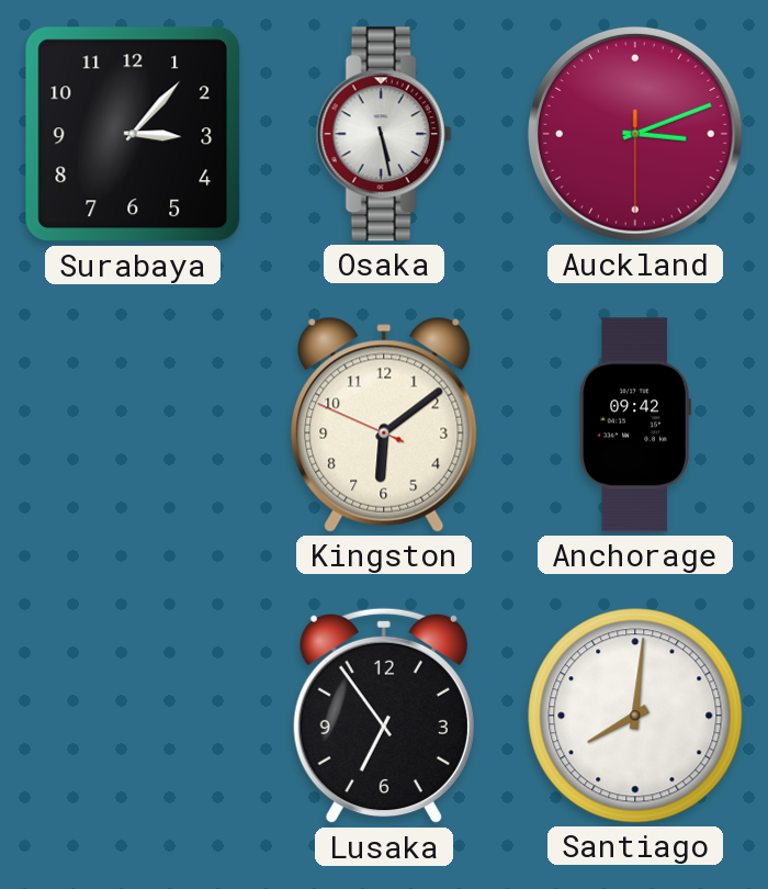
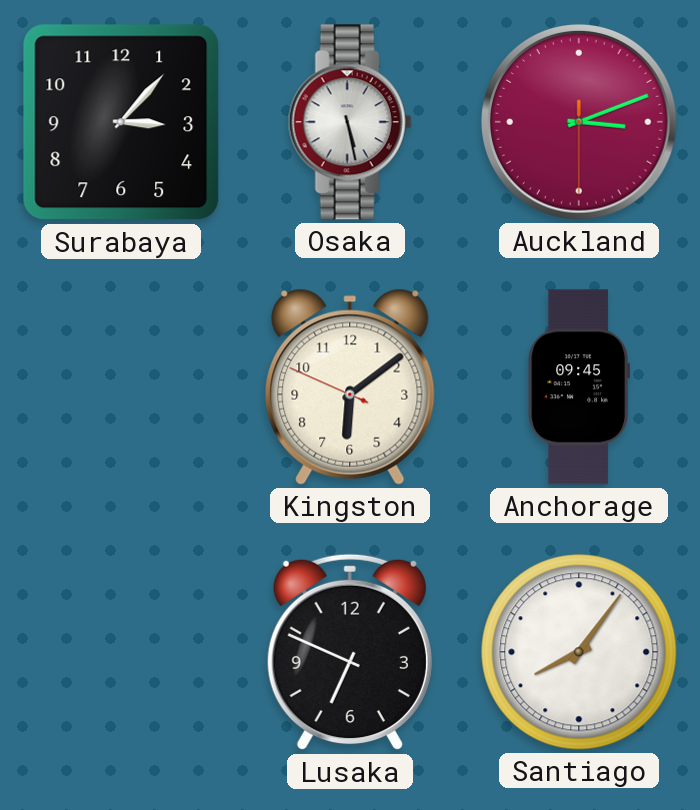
Anchorage: 09:42 -> 09:45
Lusaka: 6:54 -> 6:49
Santiago: 8:01 -> 8:06
